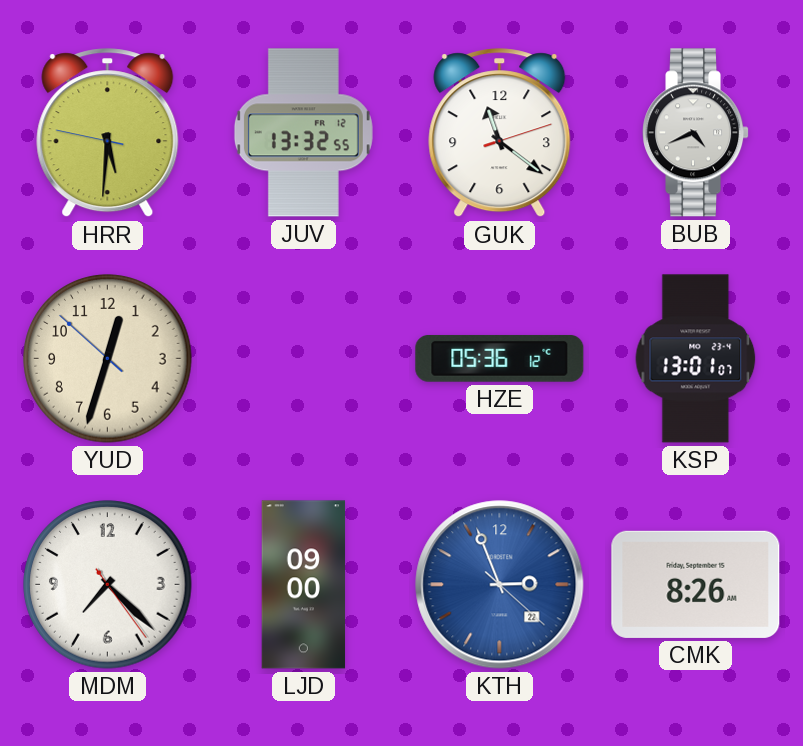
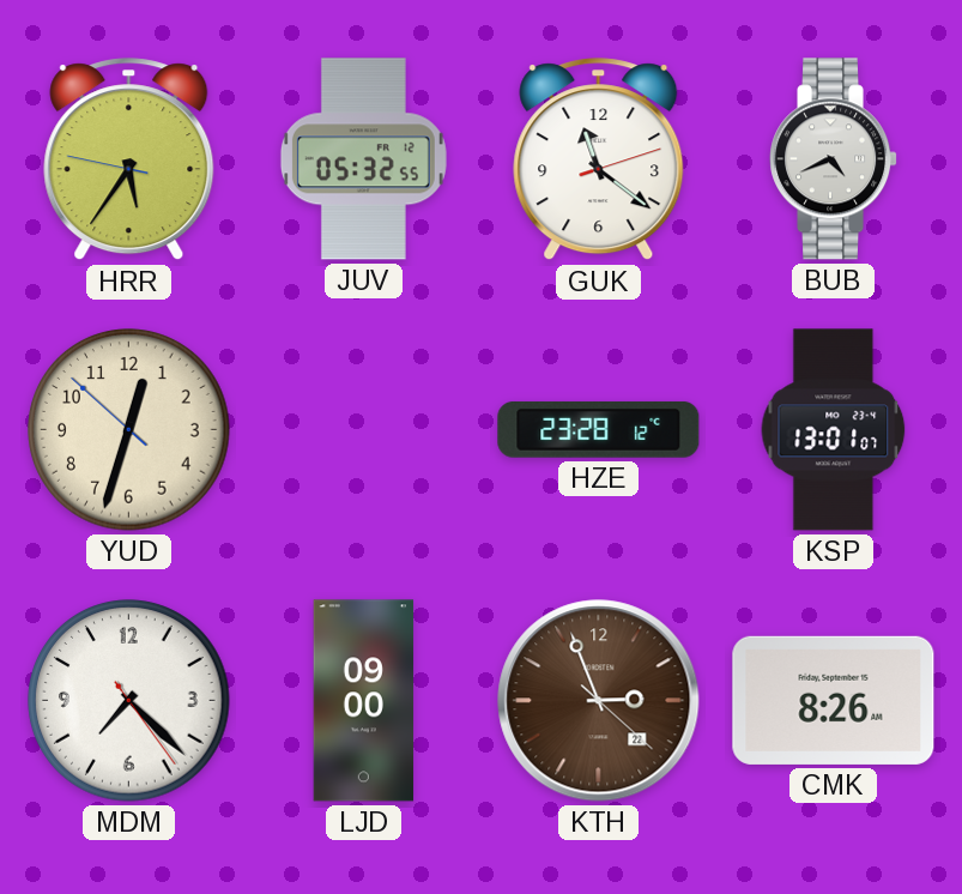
HRR: 5:30 -> 5:35
JUV: 13:32 -> 05:32
HZE: 05:36 -> 23:28
KTH dial: blue -> brown
